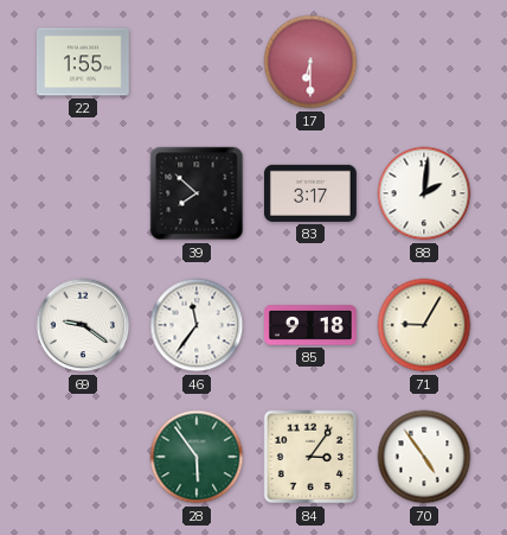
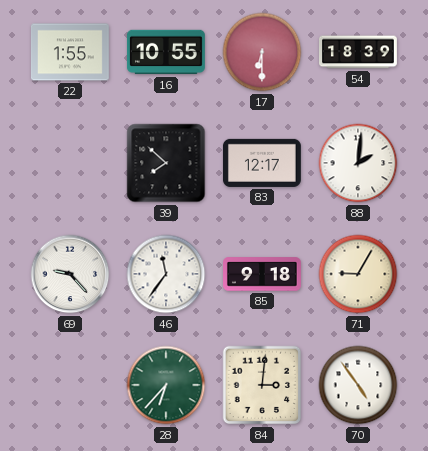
16: none -> 10:55
54: none -> 18:39
83: 3:17 -> 12:17
69: 9:21 -> 9:23
28: 5:54 -> 6:37
84: 3:06 -> 3:01
